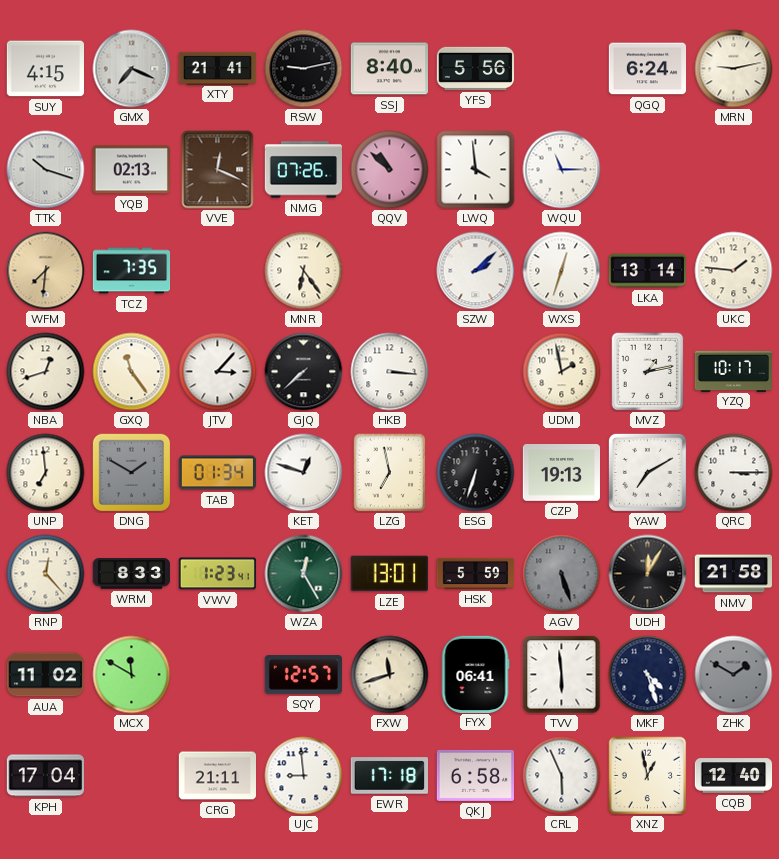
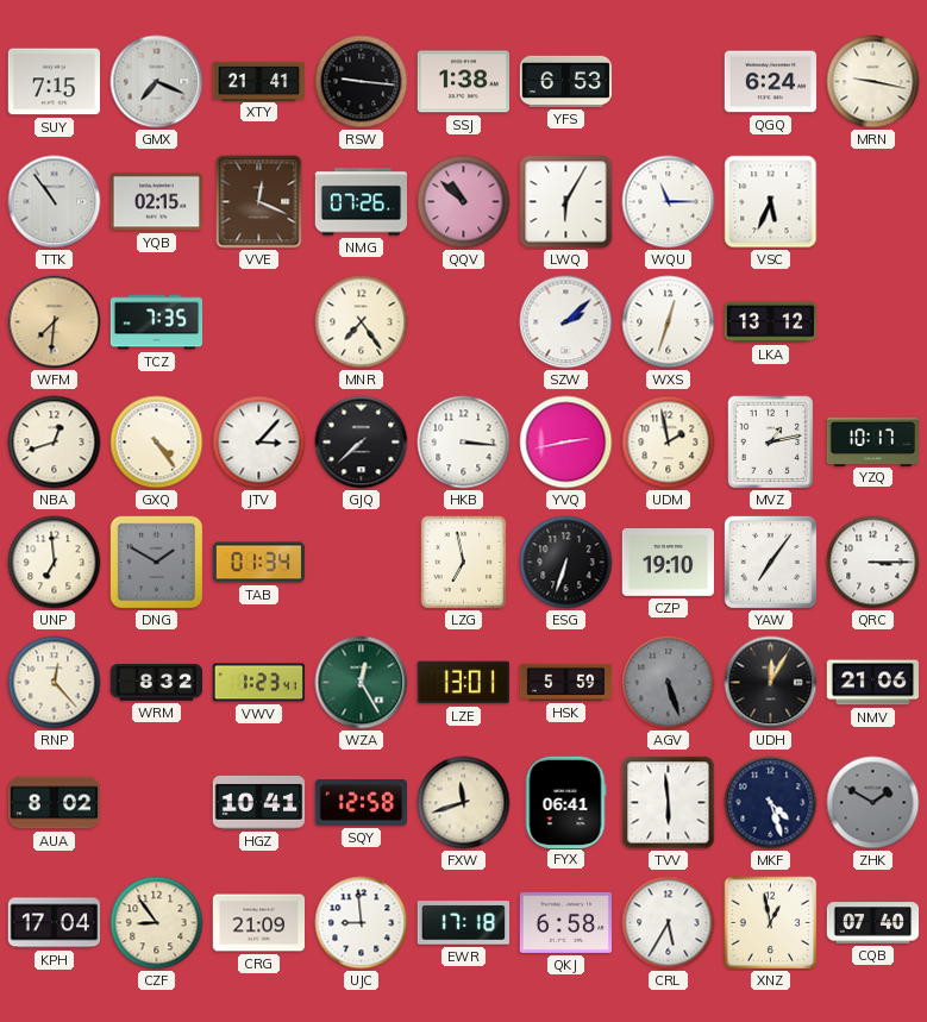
SUY: 4:15 -> 7:15
RSW: 9:13 -> 9:16
SSJ: 8:40 -> 1:38
YFS: 5:56 -> 6:53
MRN: 9:13 -> 9:17
TTK: 10:18 -> 10:54
YQB: 02:13 -> 02:15
LWQ: 3:59 -> 6:05
VSC: none -> 5:34
MNR: 6:24 -> 7:24
LKA: 13:14 -> 13:12
UKC: 1:46 -> none
GXQ: 11:24 -> 4:24
YVQ: none -> 2:43
KET: 12:48 -> none
CZP: 19:13 -> 19:10
YAW: 7:10 -> 7:06
WRM: 8:33 -> 8:32
NMV: 21:58 -> 21:06
AUA: 11:02 -> 8:02
MCX: 11:50 -> none
HGZ: none -> 10:41
SQY: 12:57 -> 12:58
CZF: none -> 8:54
CRG: 21:11 -> 21:09
CRL: 5:56 -> 5:35
CQB: 12:40 -> 07:40
